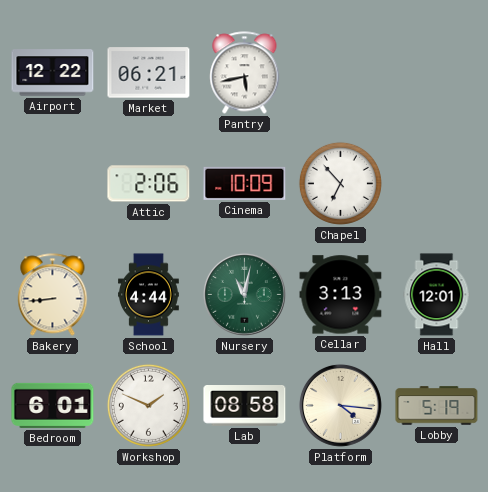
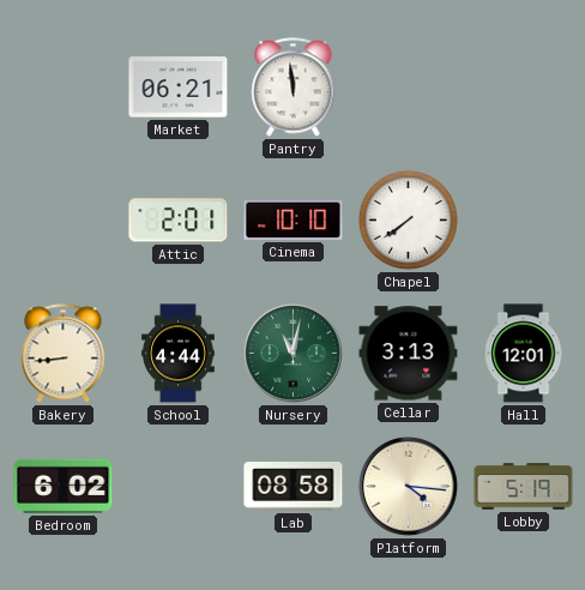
Airport: 12:22 -> none
Pantry: 5:43 -> 11:59
Attic: 2:06 -> 2:01
Cinema: 10:09 -> 10:10
Chapel: 6:53 -> 7:39
Bedroom: 6:01 -> 6:02
Workshop: 1:49 -> none
